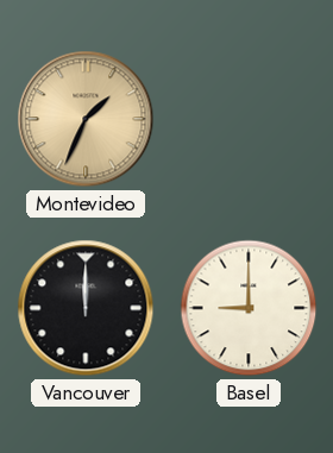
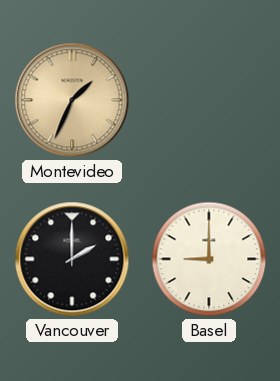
Vancouver: 12:00 -> 2:00
